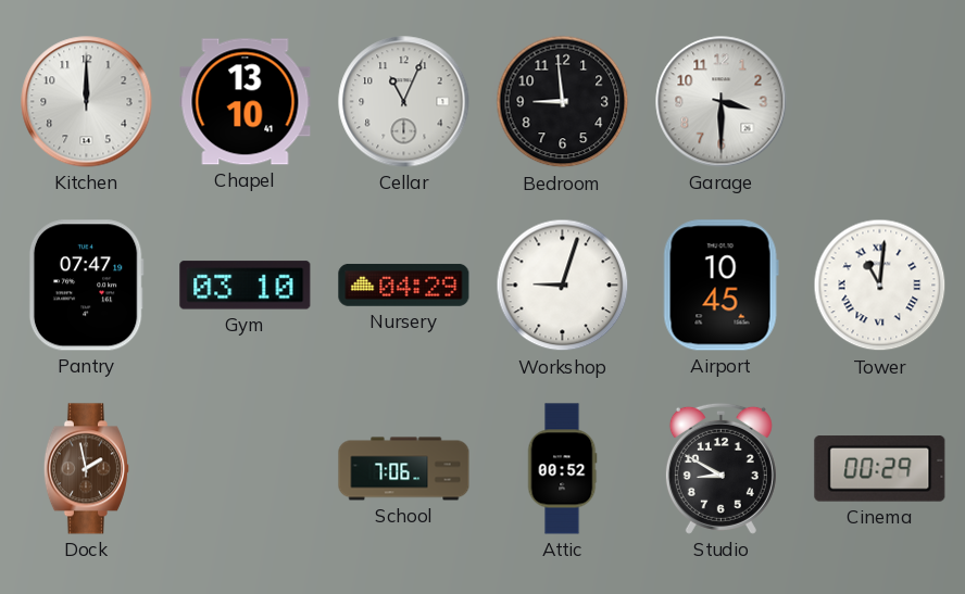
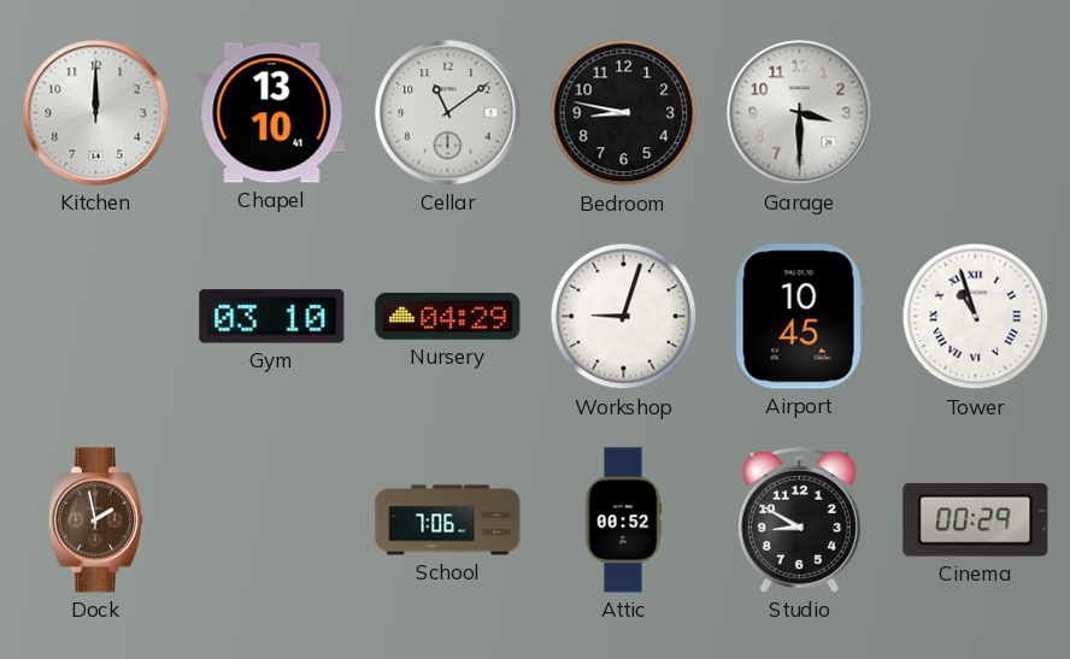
Cellar: 11:04 -> 11:09
Bedroom: 8:59 -> 8:47
Pantry: 07:47 -> none
Tower: 11:01 -> 10:57
